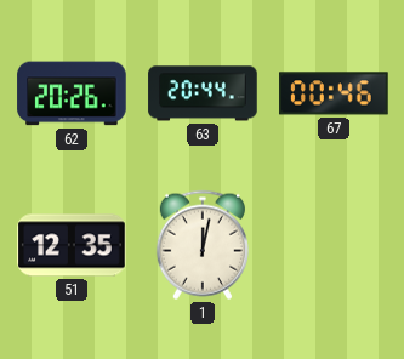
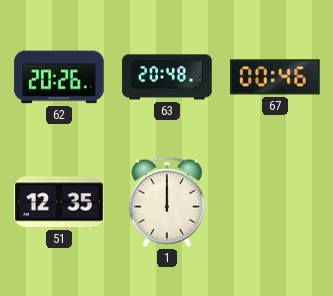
63: 20:44 -> 20:48
1: 12:02 -> 12:00
